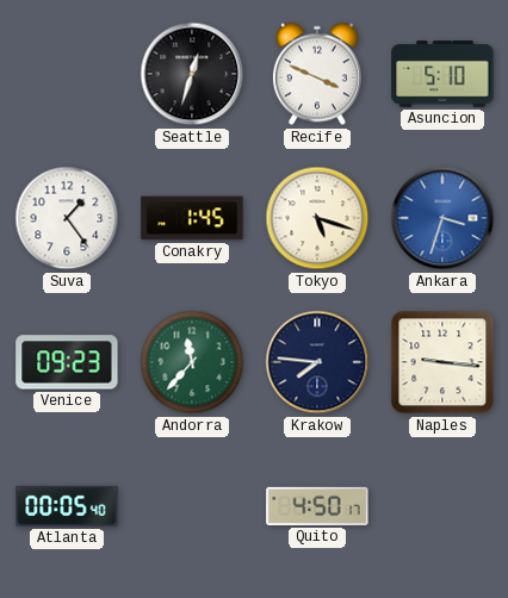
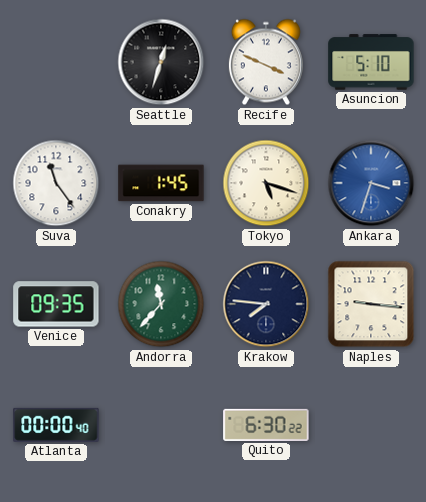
Suva: 1:24 -> 11:24
Venice: 09:23 -> 09:35
Atlanta: 00:05 -> 00:00
Quito: 4:50 -> 6:30
